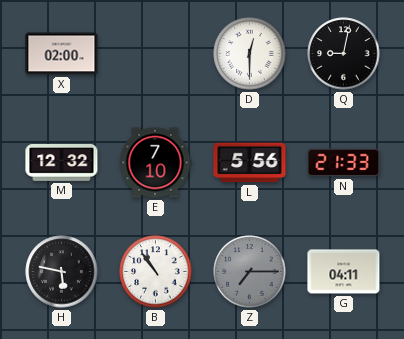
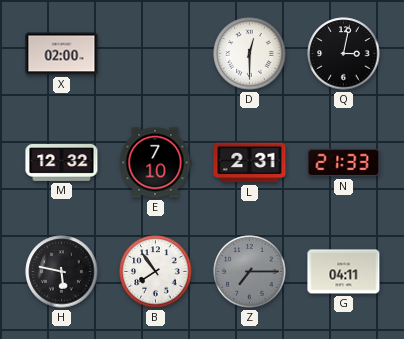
Q: 9:02 -> 3:02
L: 5:56 -> 2:31
B: 10:54 -> 7:54
